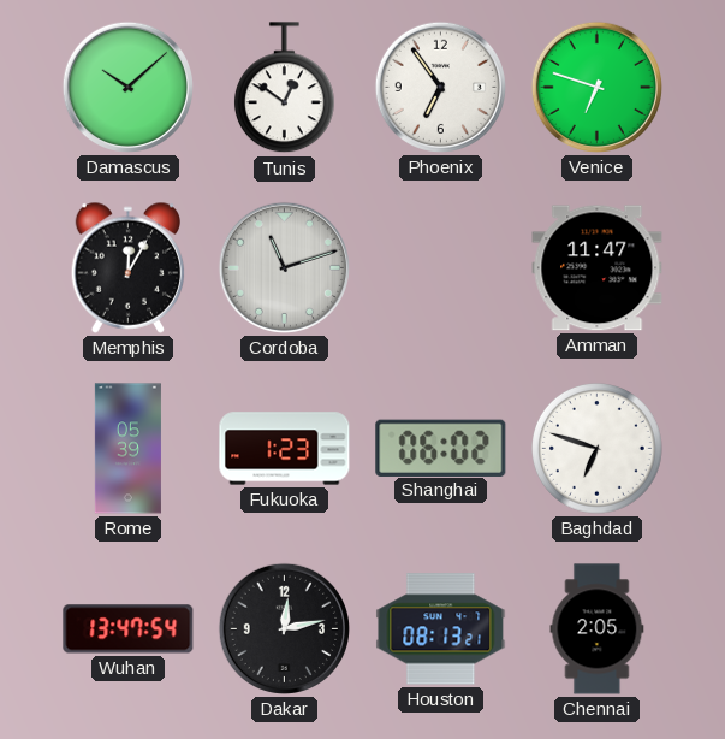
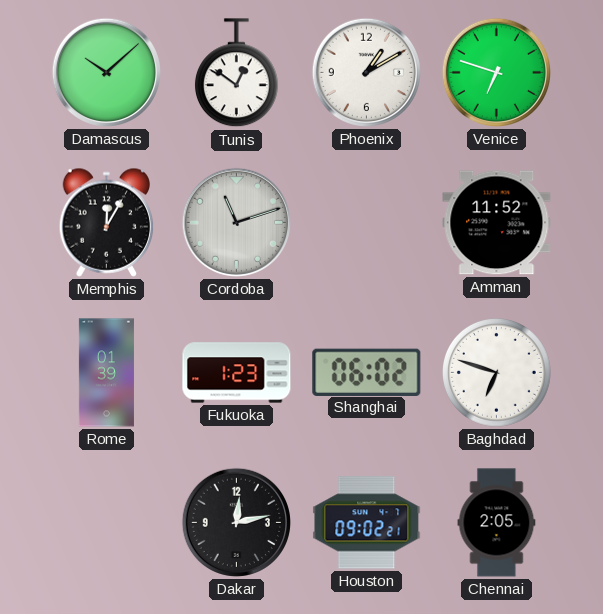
Phoenix: 6:54 -> 1:10
Amman: 11:47 -> 11:52
Rome: 05:39 -> 01:39
Wuhan: 13:47 -> none
Houston: 08:13 -> 09:02
